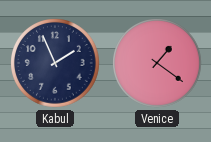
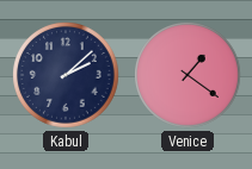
Kabul: 1:56 -> 2:08
